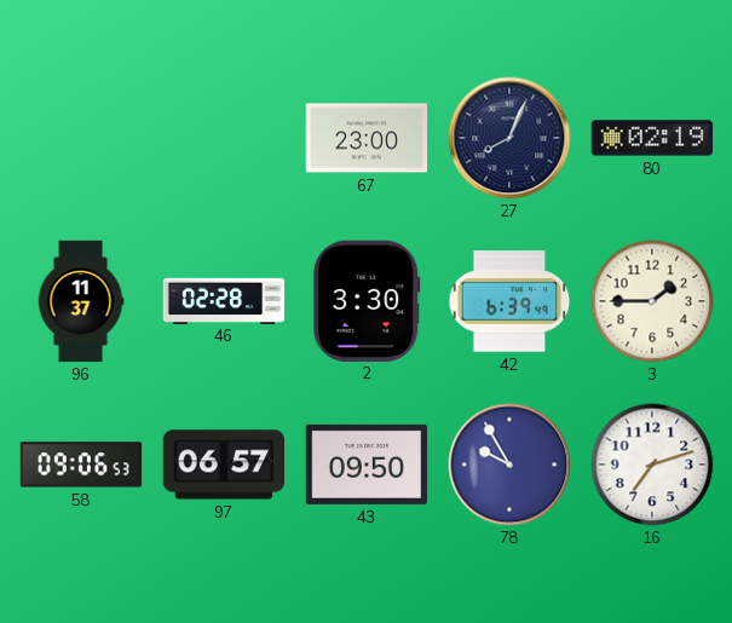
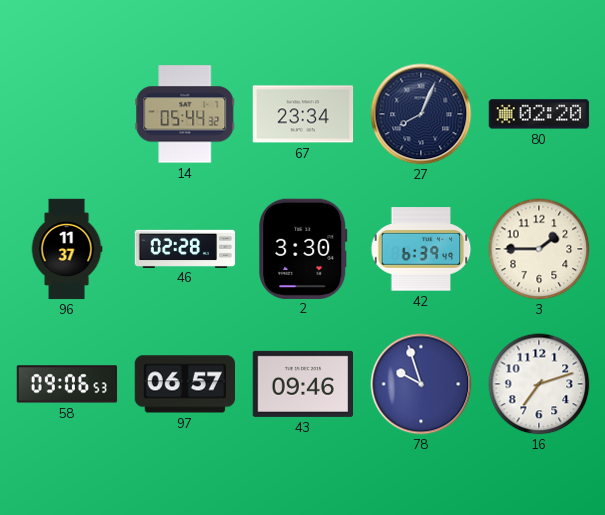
14: none -> 05:44
67: 23:00 -> 23:34
80: 02:19 -> 02:20
43: 09:50 -> 09:46
78: 9:55 -> 9:57
